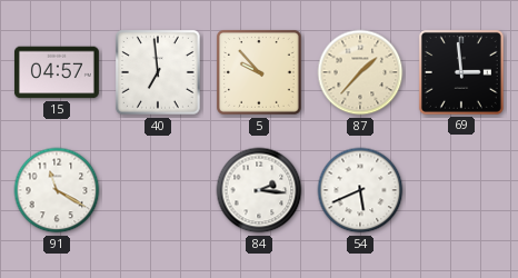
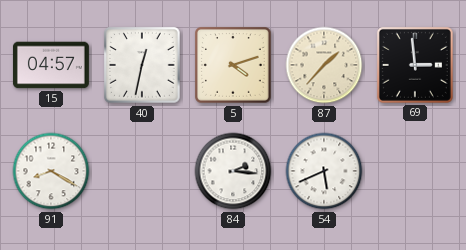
40: 6:59 -> 12:32
5: 9:53 -> 4:12
91: 11:20 -> 8:20
